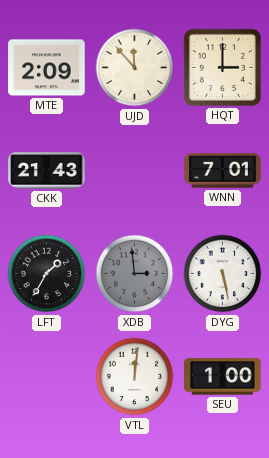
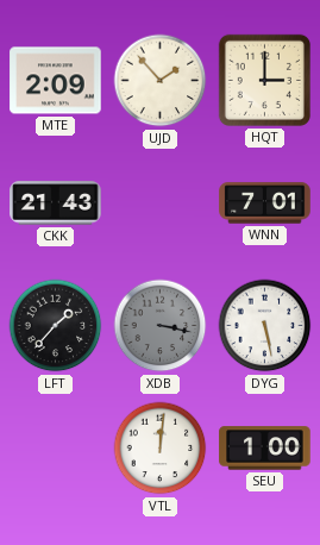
UJD: 11:53 -> 1:53
LFT: 1:35 -> 1:37
XDB: 2:59 -> 3:17
